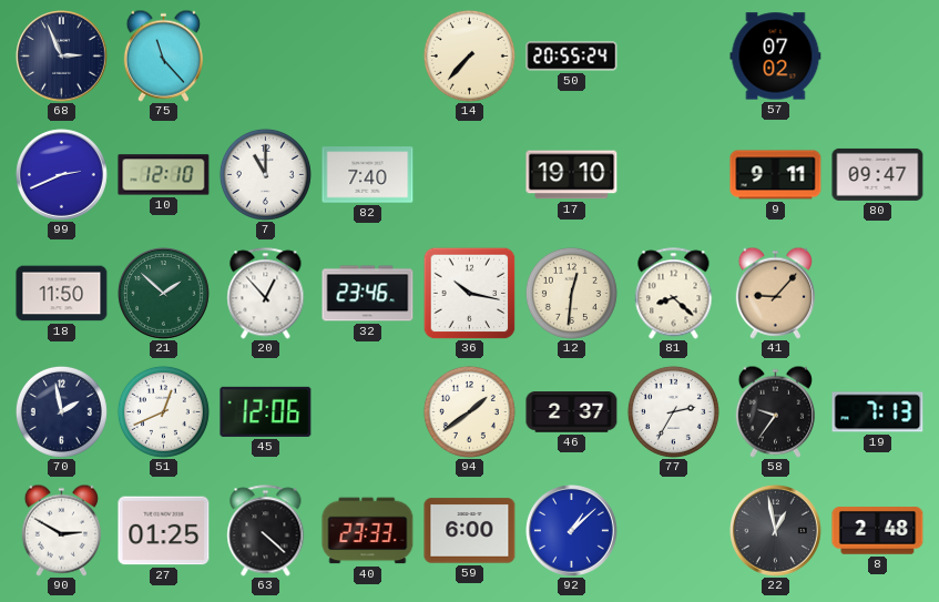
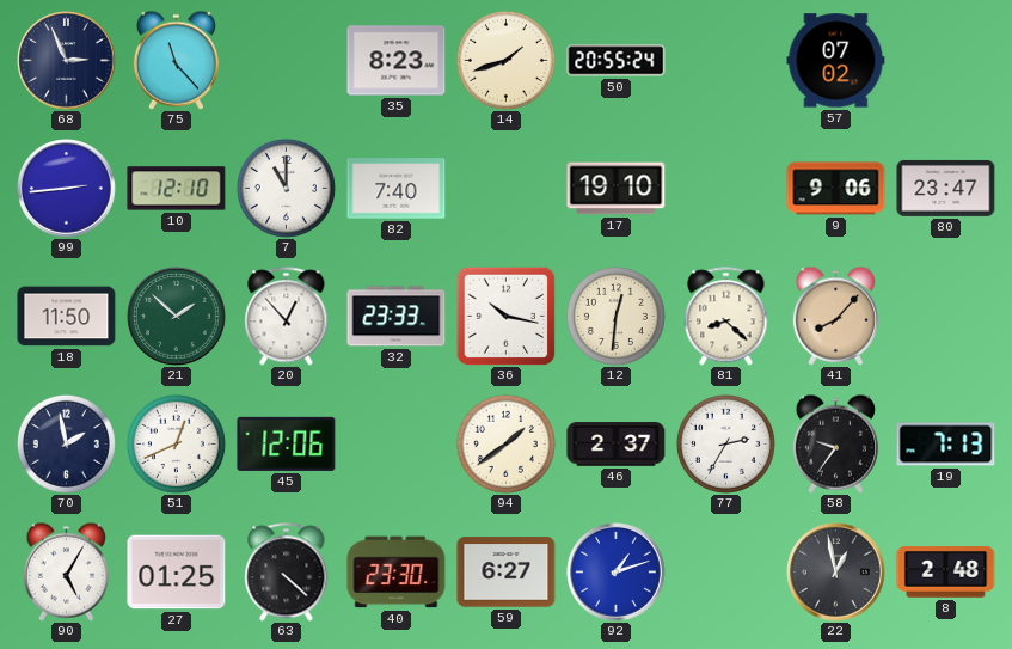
35: none -> 8:23
14: 7:37 -> 1:42
99: 2:41 -> 2:44
9: 9:11 -> 9:06
80: 09:47 -> 23:47
32: 23:46 -> 23:33
41: 9:07 -> 8:07
90: 2:50 -> 5:05
40: 23:33 -> 23:30
59: 6:00 -> 6:27
92: 1:08 -> 1:12
